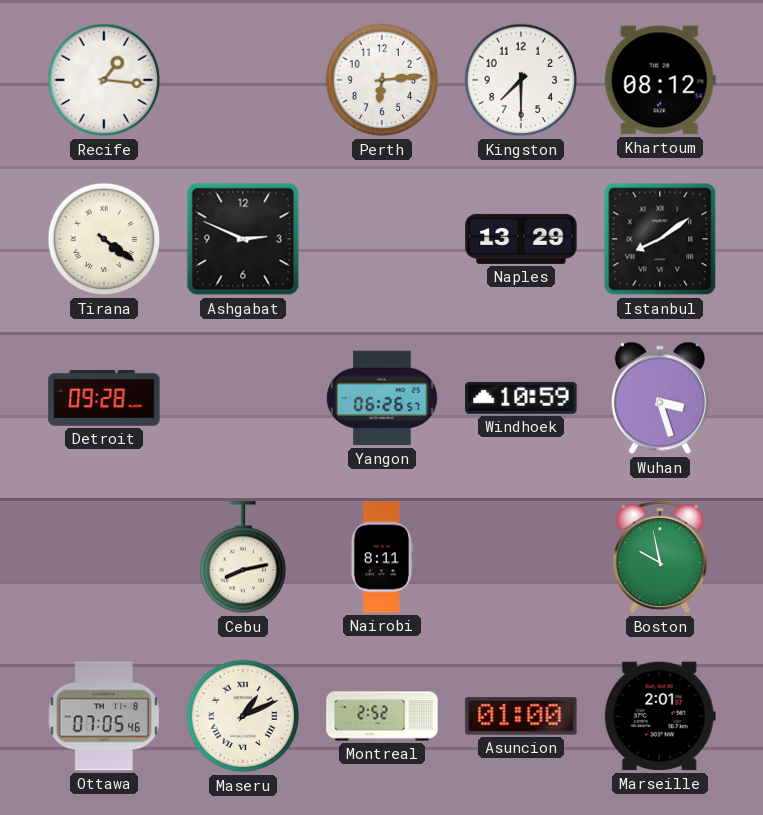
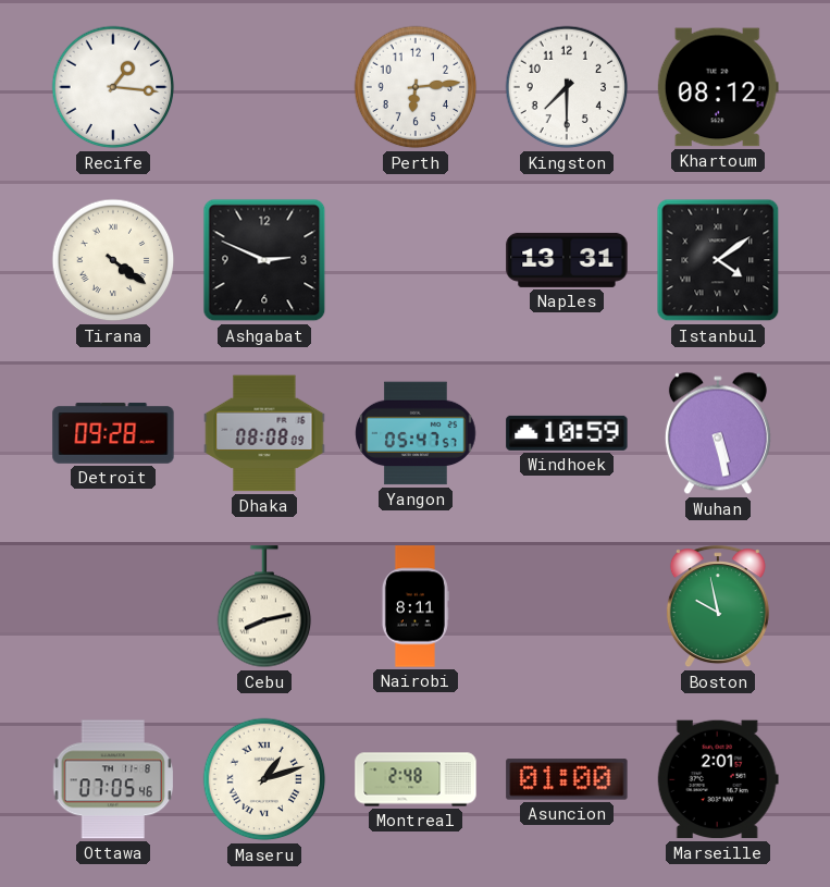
Naples: 13:29 -> 13:31
Istanbul: 8:09 -> 4:09
Dhaka: none -> 08:08
Yangon: 06:26 -> 05:47
Wuhan: 3:27 -> 5:28
Maseru: 1:11 -> 1:12
Montreal: 2:52 -> 2:48
